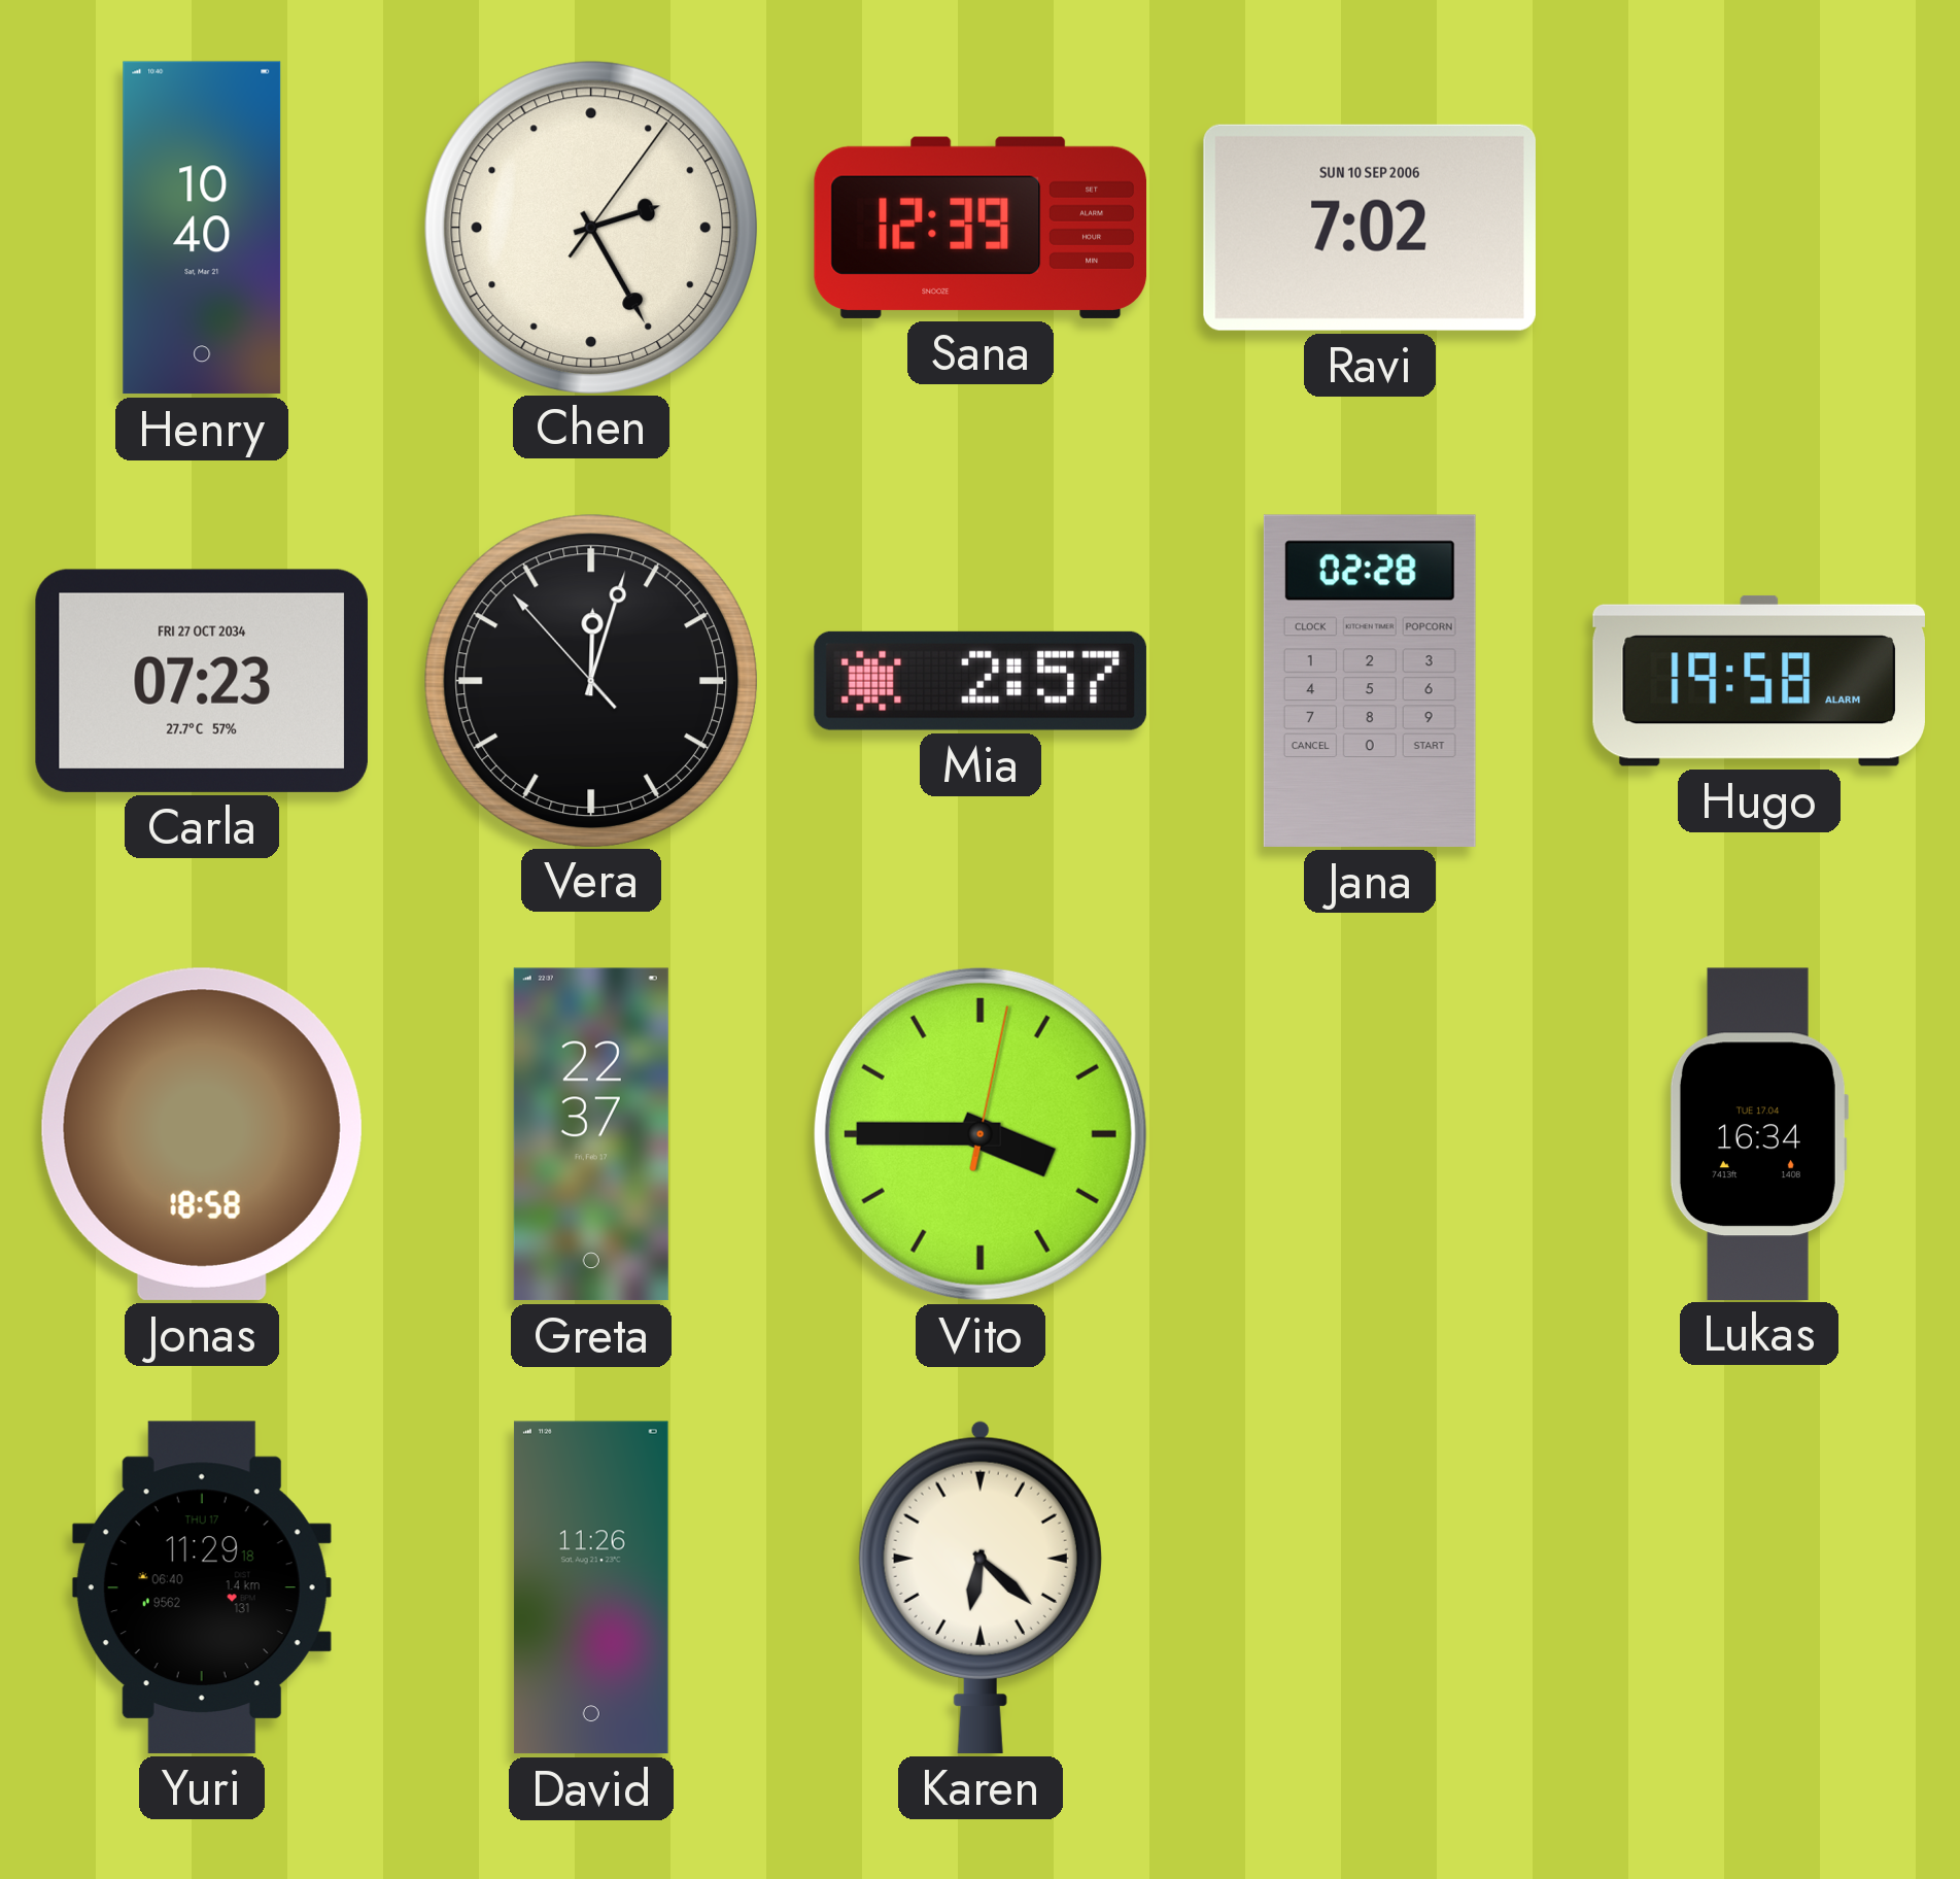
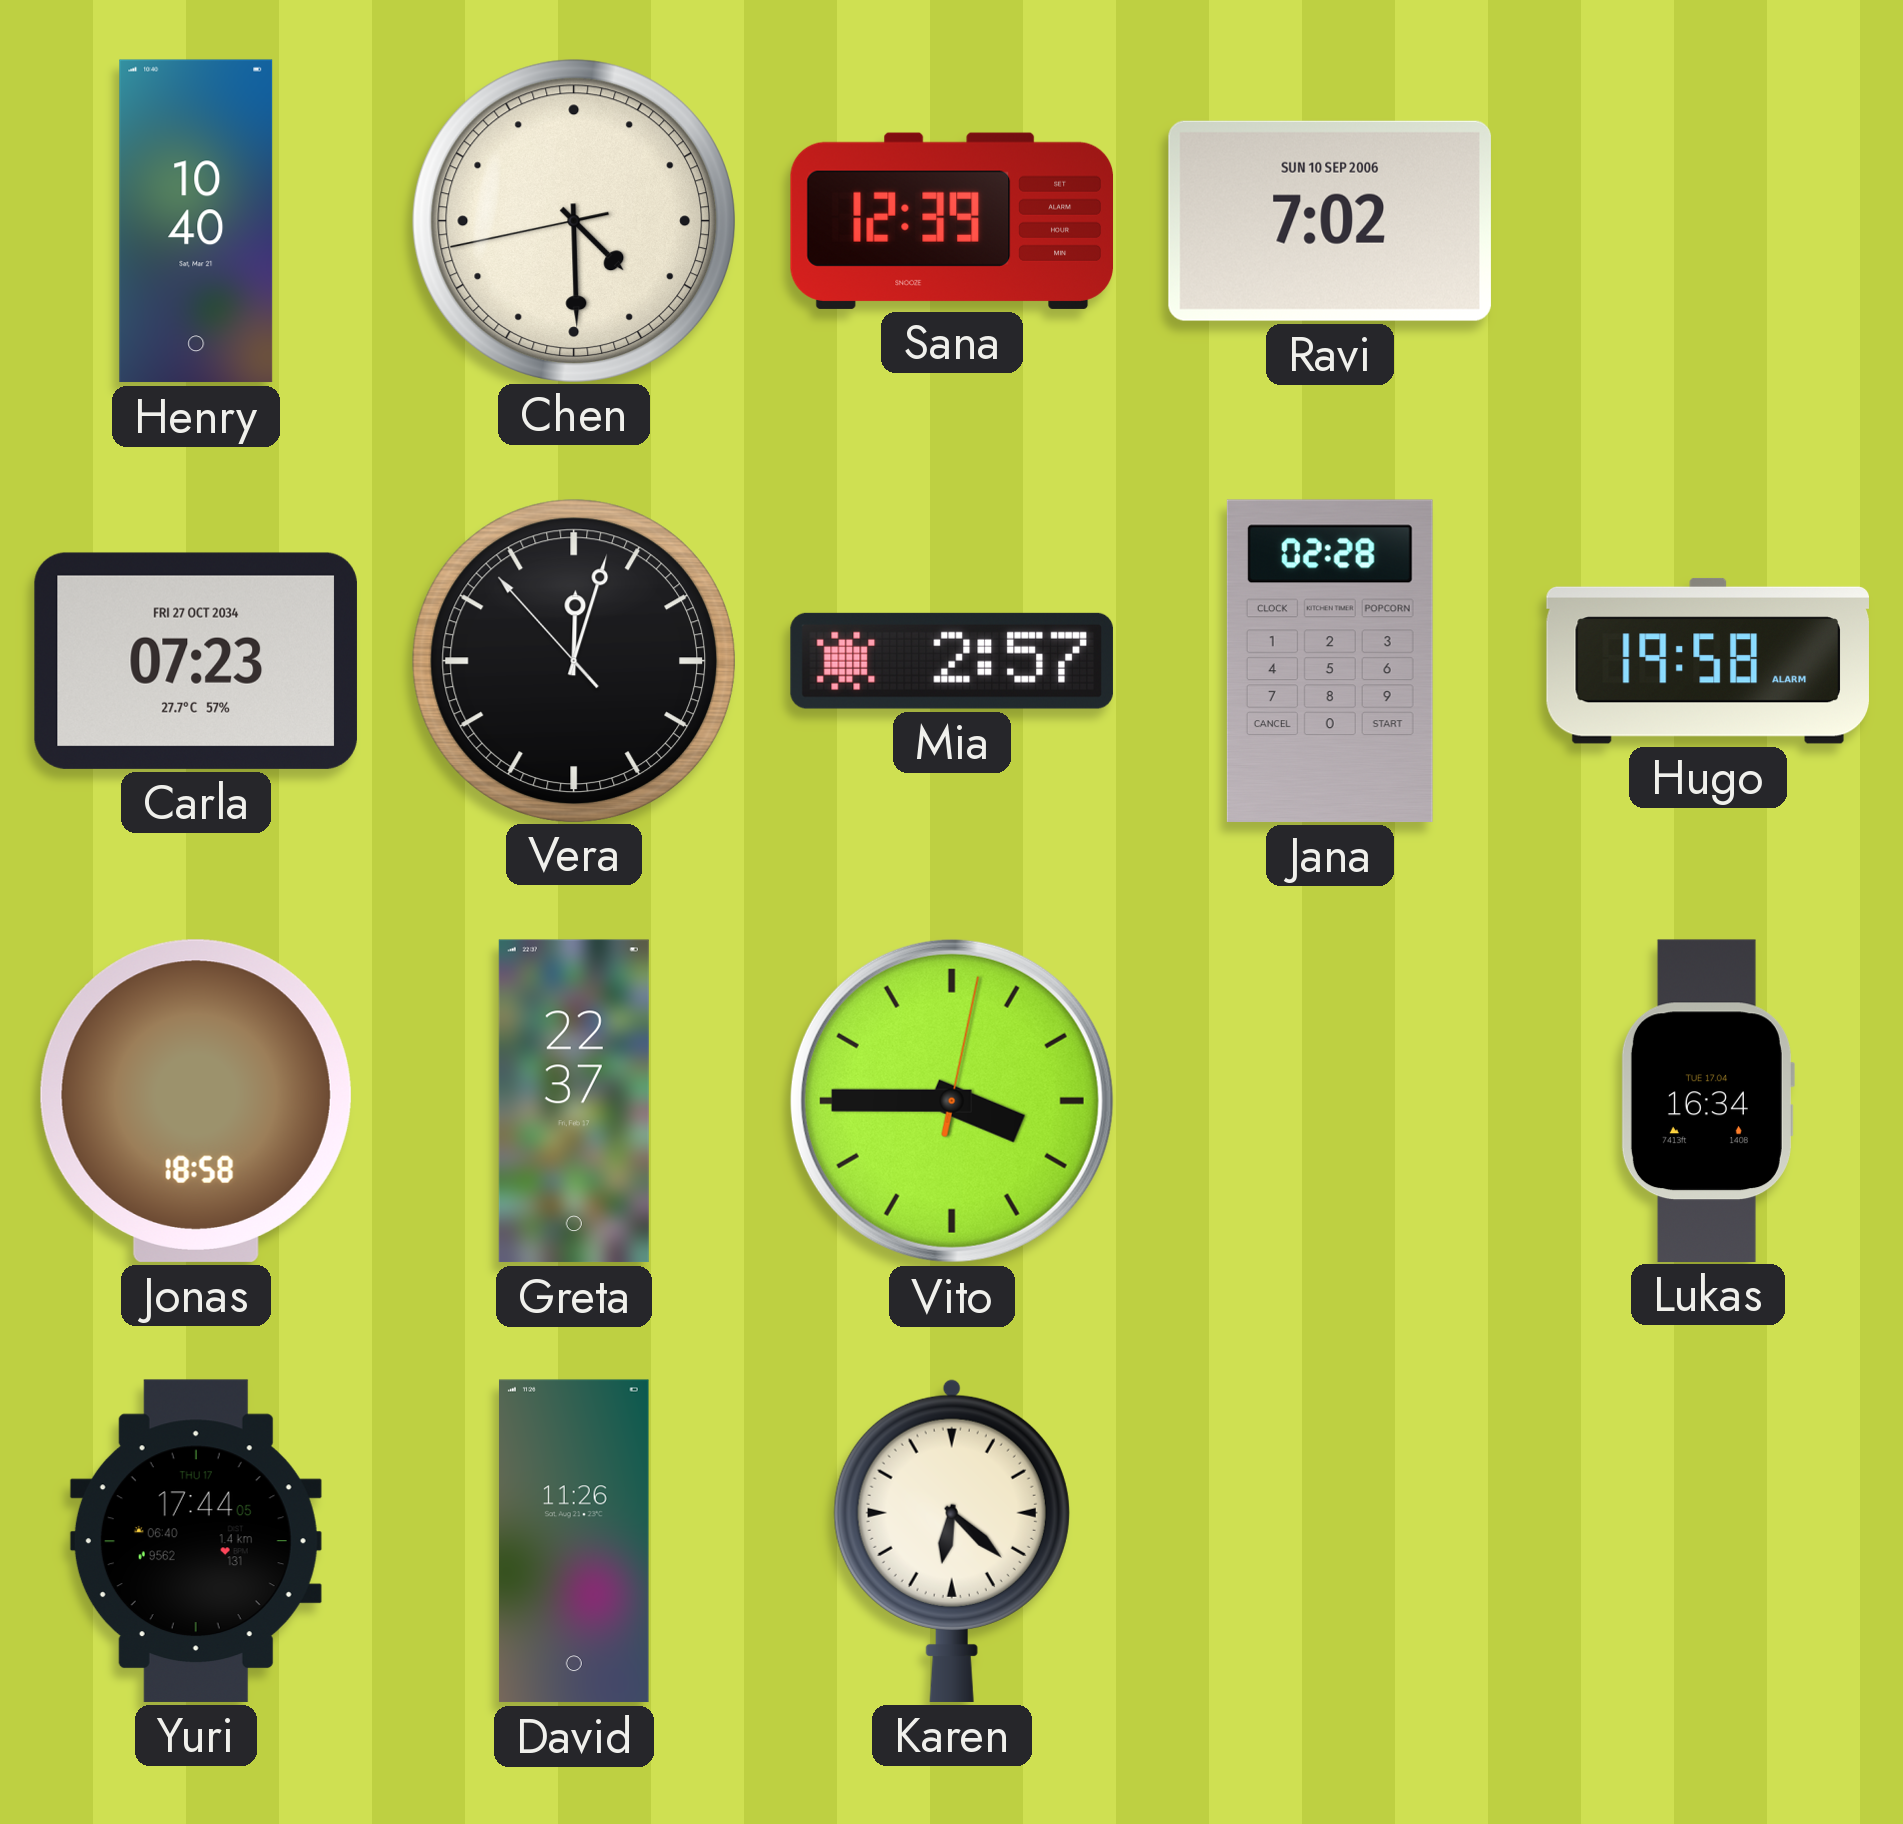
Chen: 2:25 -> 4:29
Yuri: 11:29 -> 17:44
